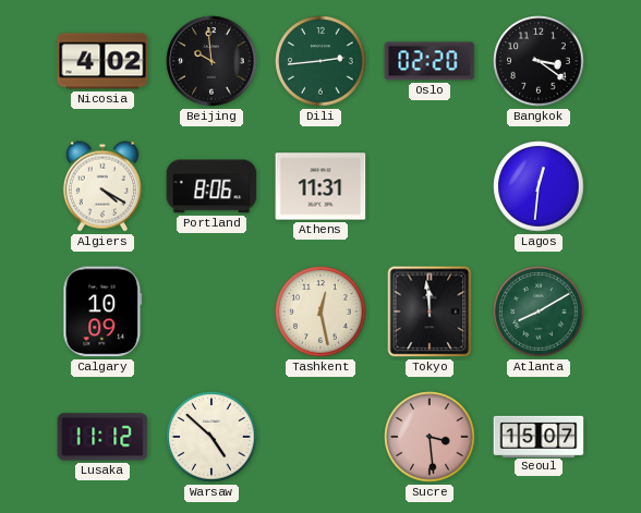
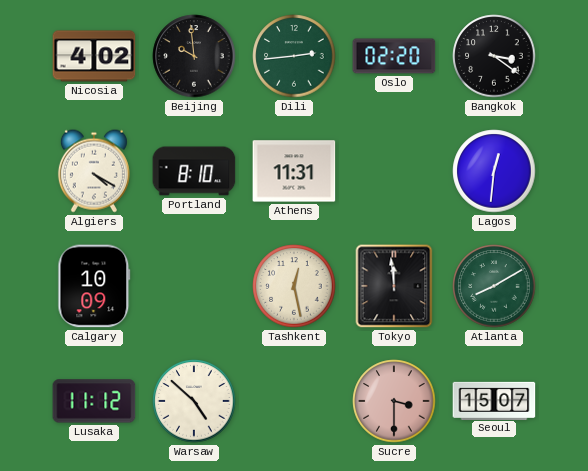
Portland: 8:06 -> 8:10
Sucre: 3:29 -> 3:30
